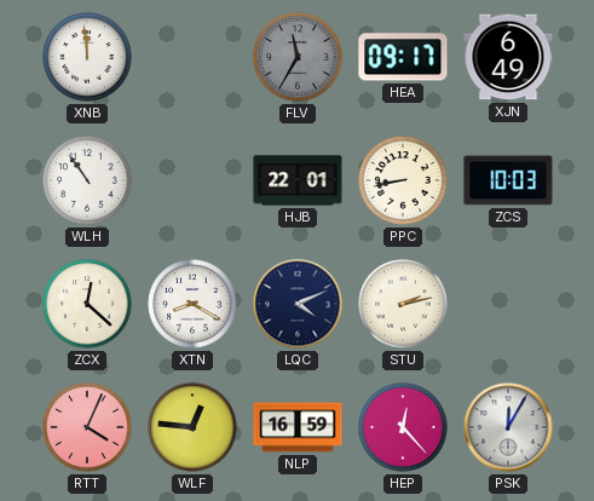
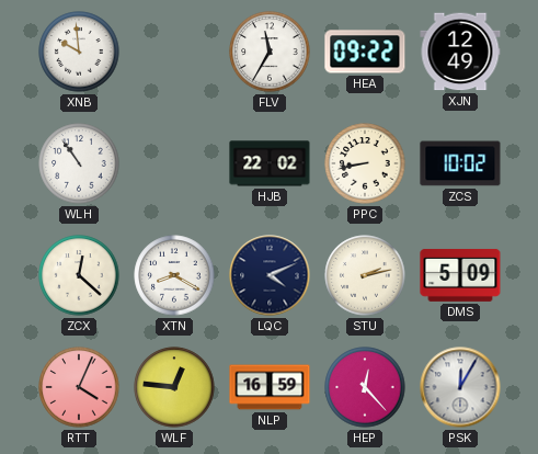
XNB: 11:59 -> 9:59
FLV dial: grey -> white
HEA: 09:17 -> 09:22
XJN: 6:49 -> 12:49
HJB: 22:01 -> 22:02
ZCS: 10:03 -> 10:02
DMS: none -> 5:09
